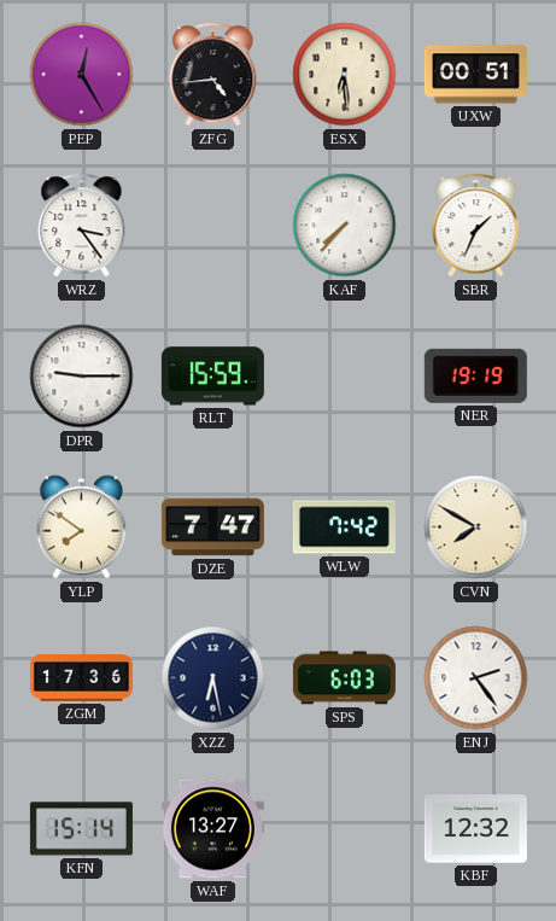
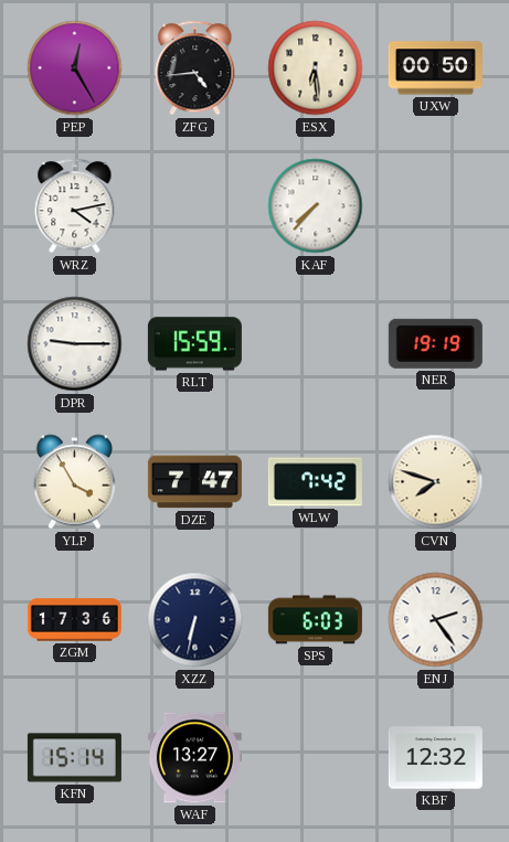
UXW: 00:51 -> 00:50
WRZ: 3:24 -> 4:13
SBR: 1:34 -> none
YLP: 7:51 -> 3:55
CVN: 7:50 -> 7:48
XZZ: 6:28 -> 6:32
